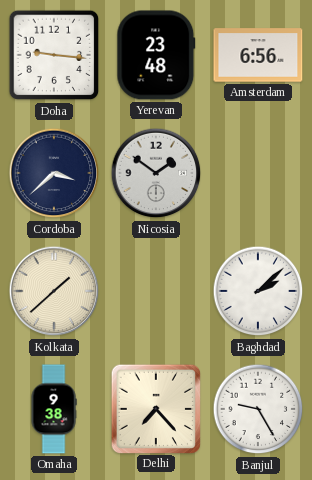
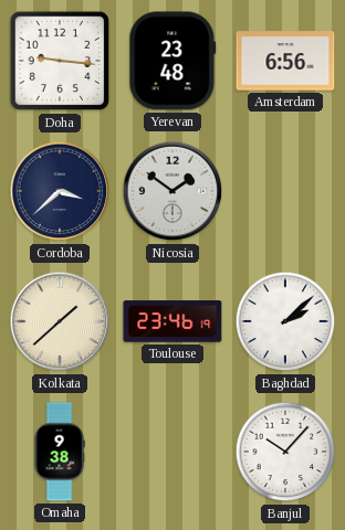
Toulouse: none -> 23:46
Delhi: 7:23 -> none
Banjul: 9:25 -> 10:07
